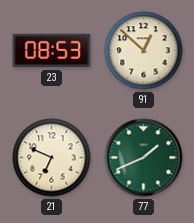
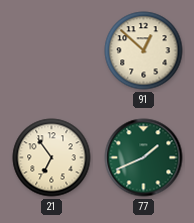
23: 08:53 -> none
21: 6:49 -> 6:54
